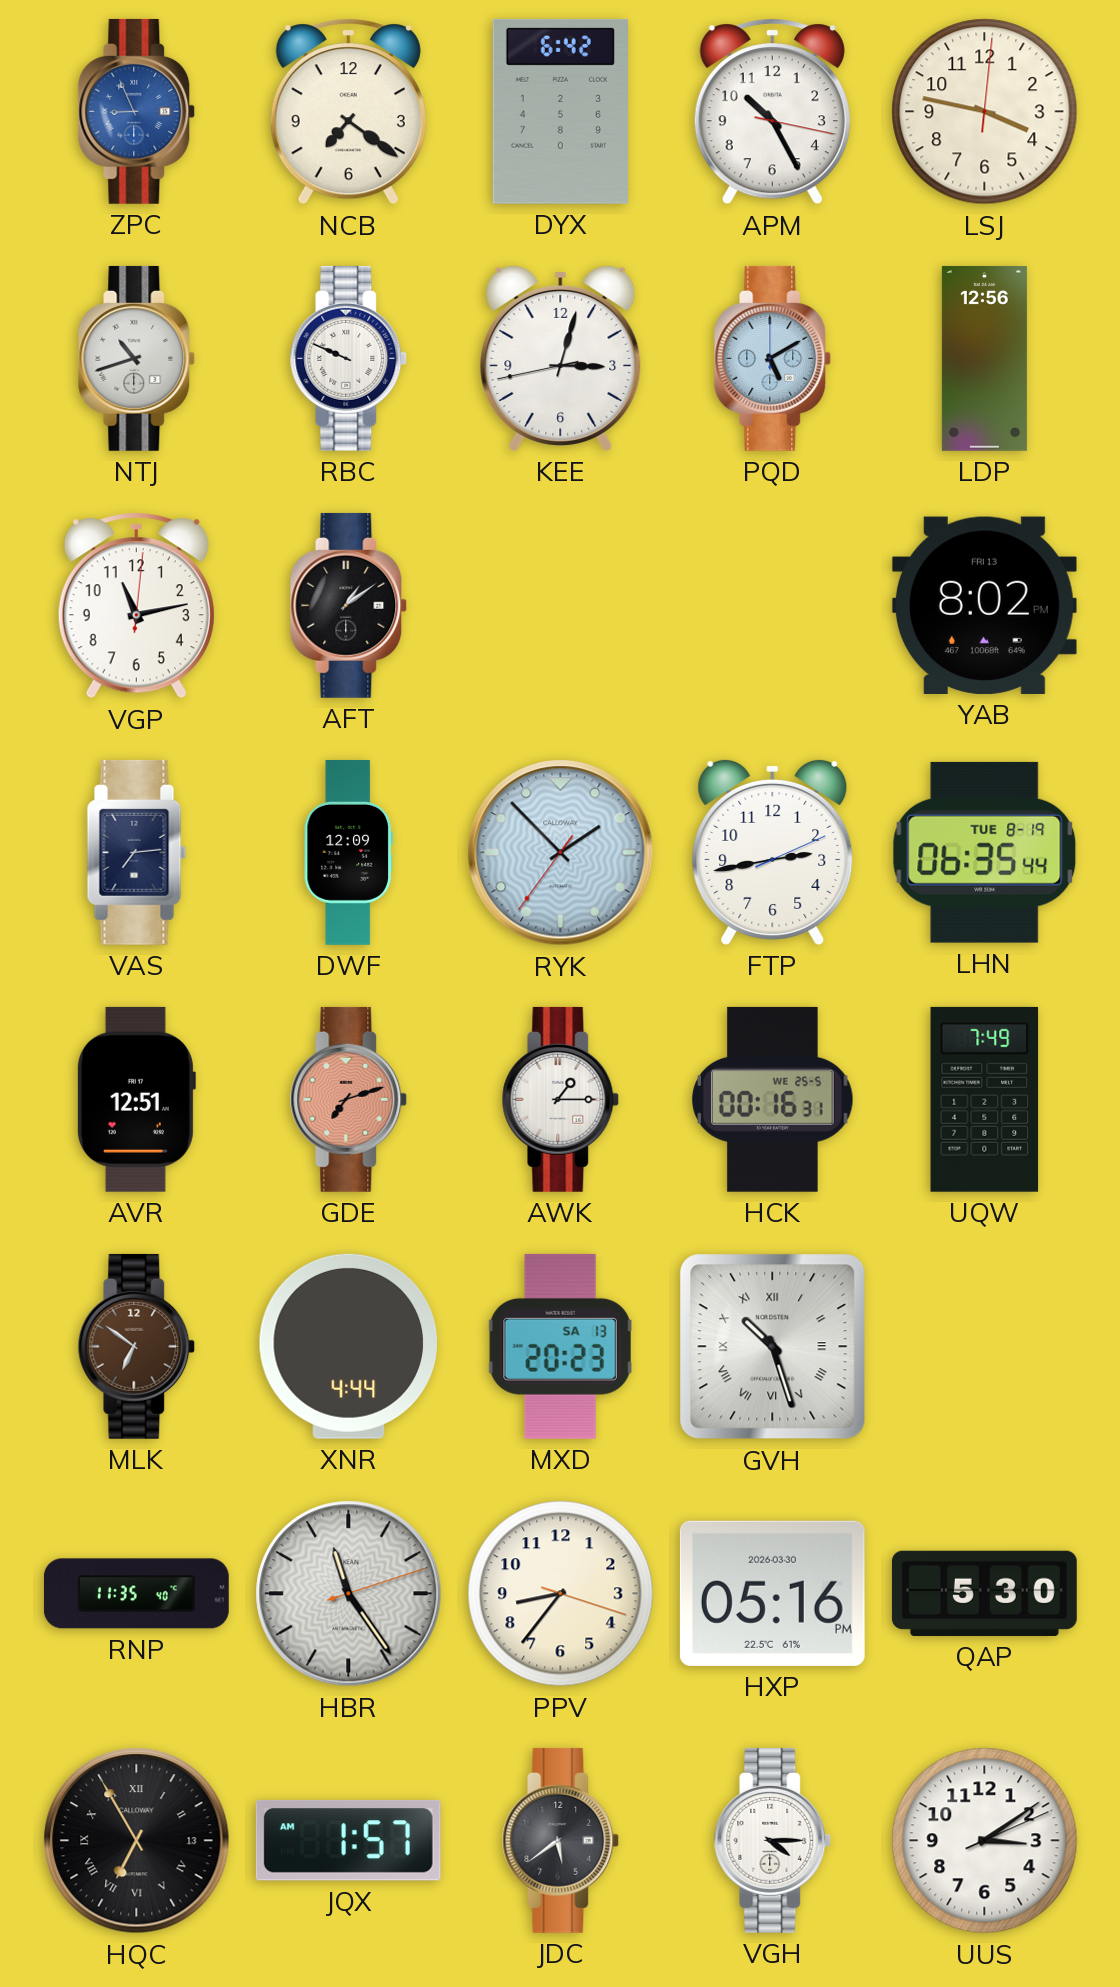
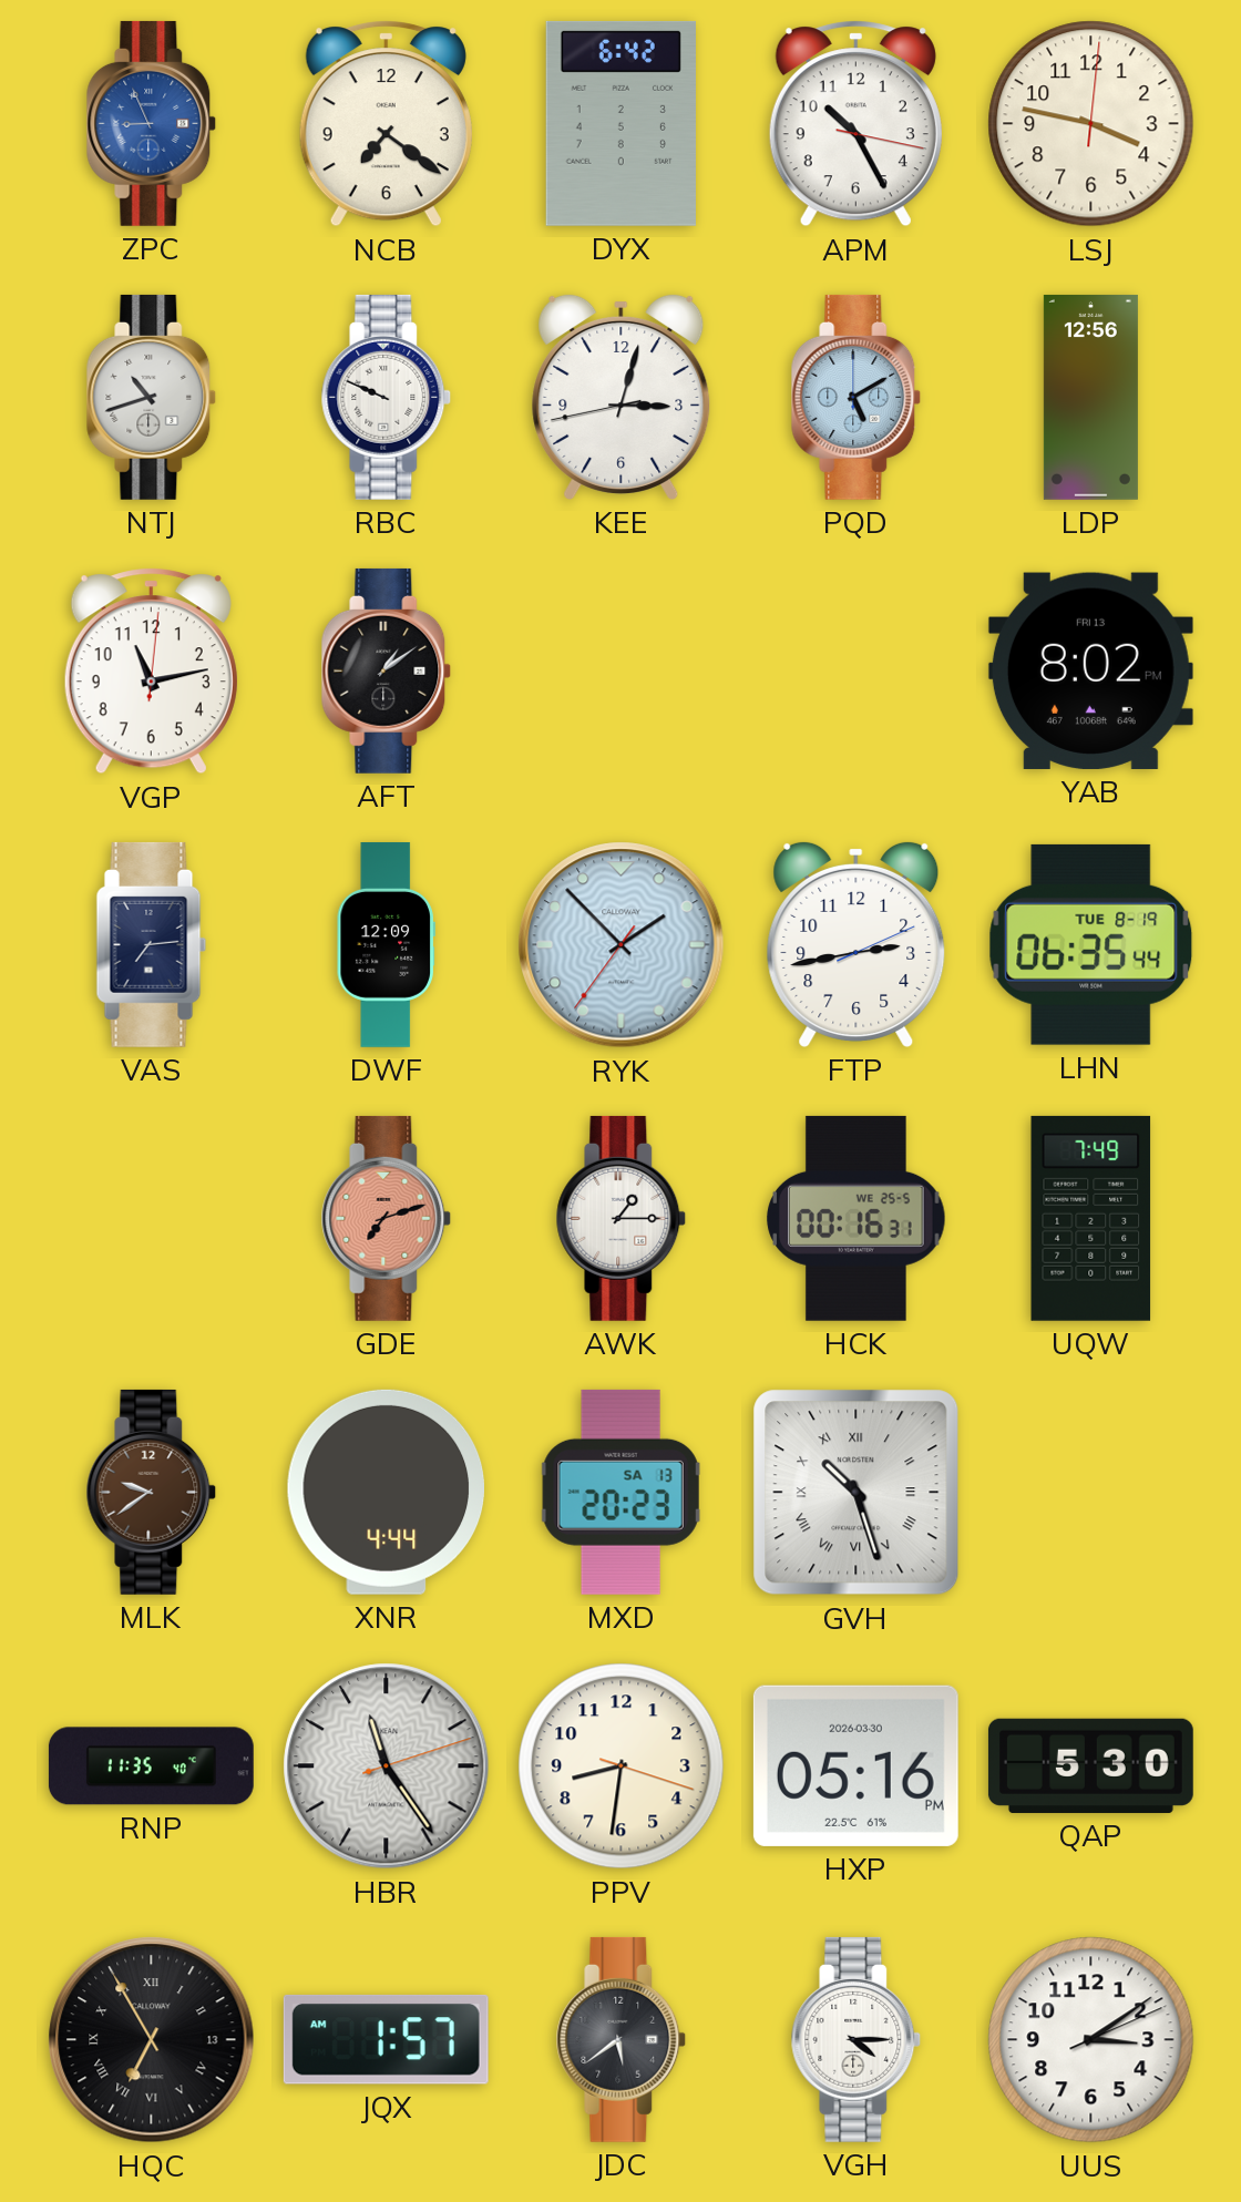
AVR: 12:51 -> none
MLK: 6:51 -> 9:39
PPV: 8:36 -> 8:31
